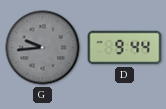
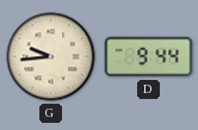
G dial: grey -> cream
